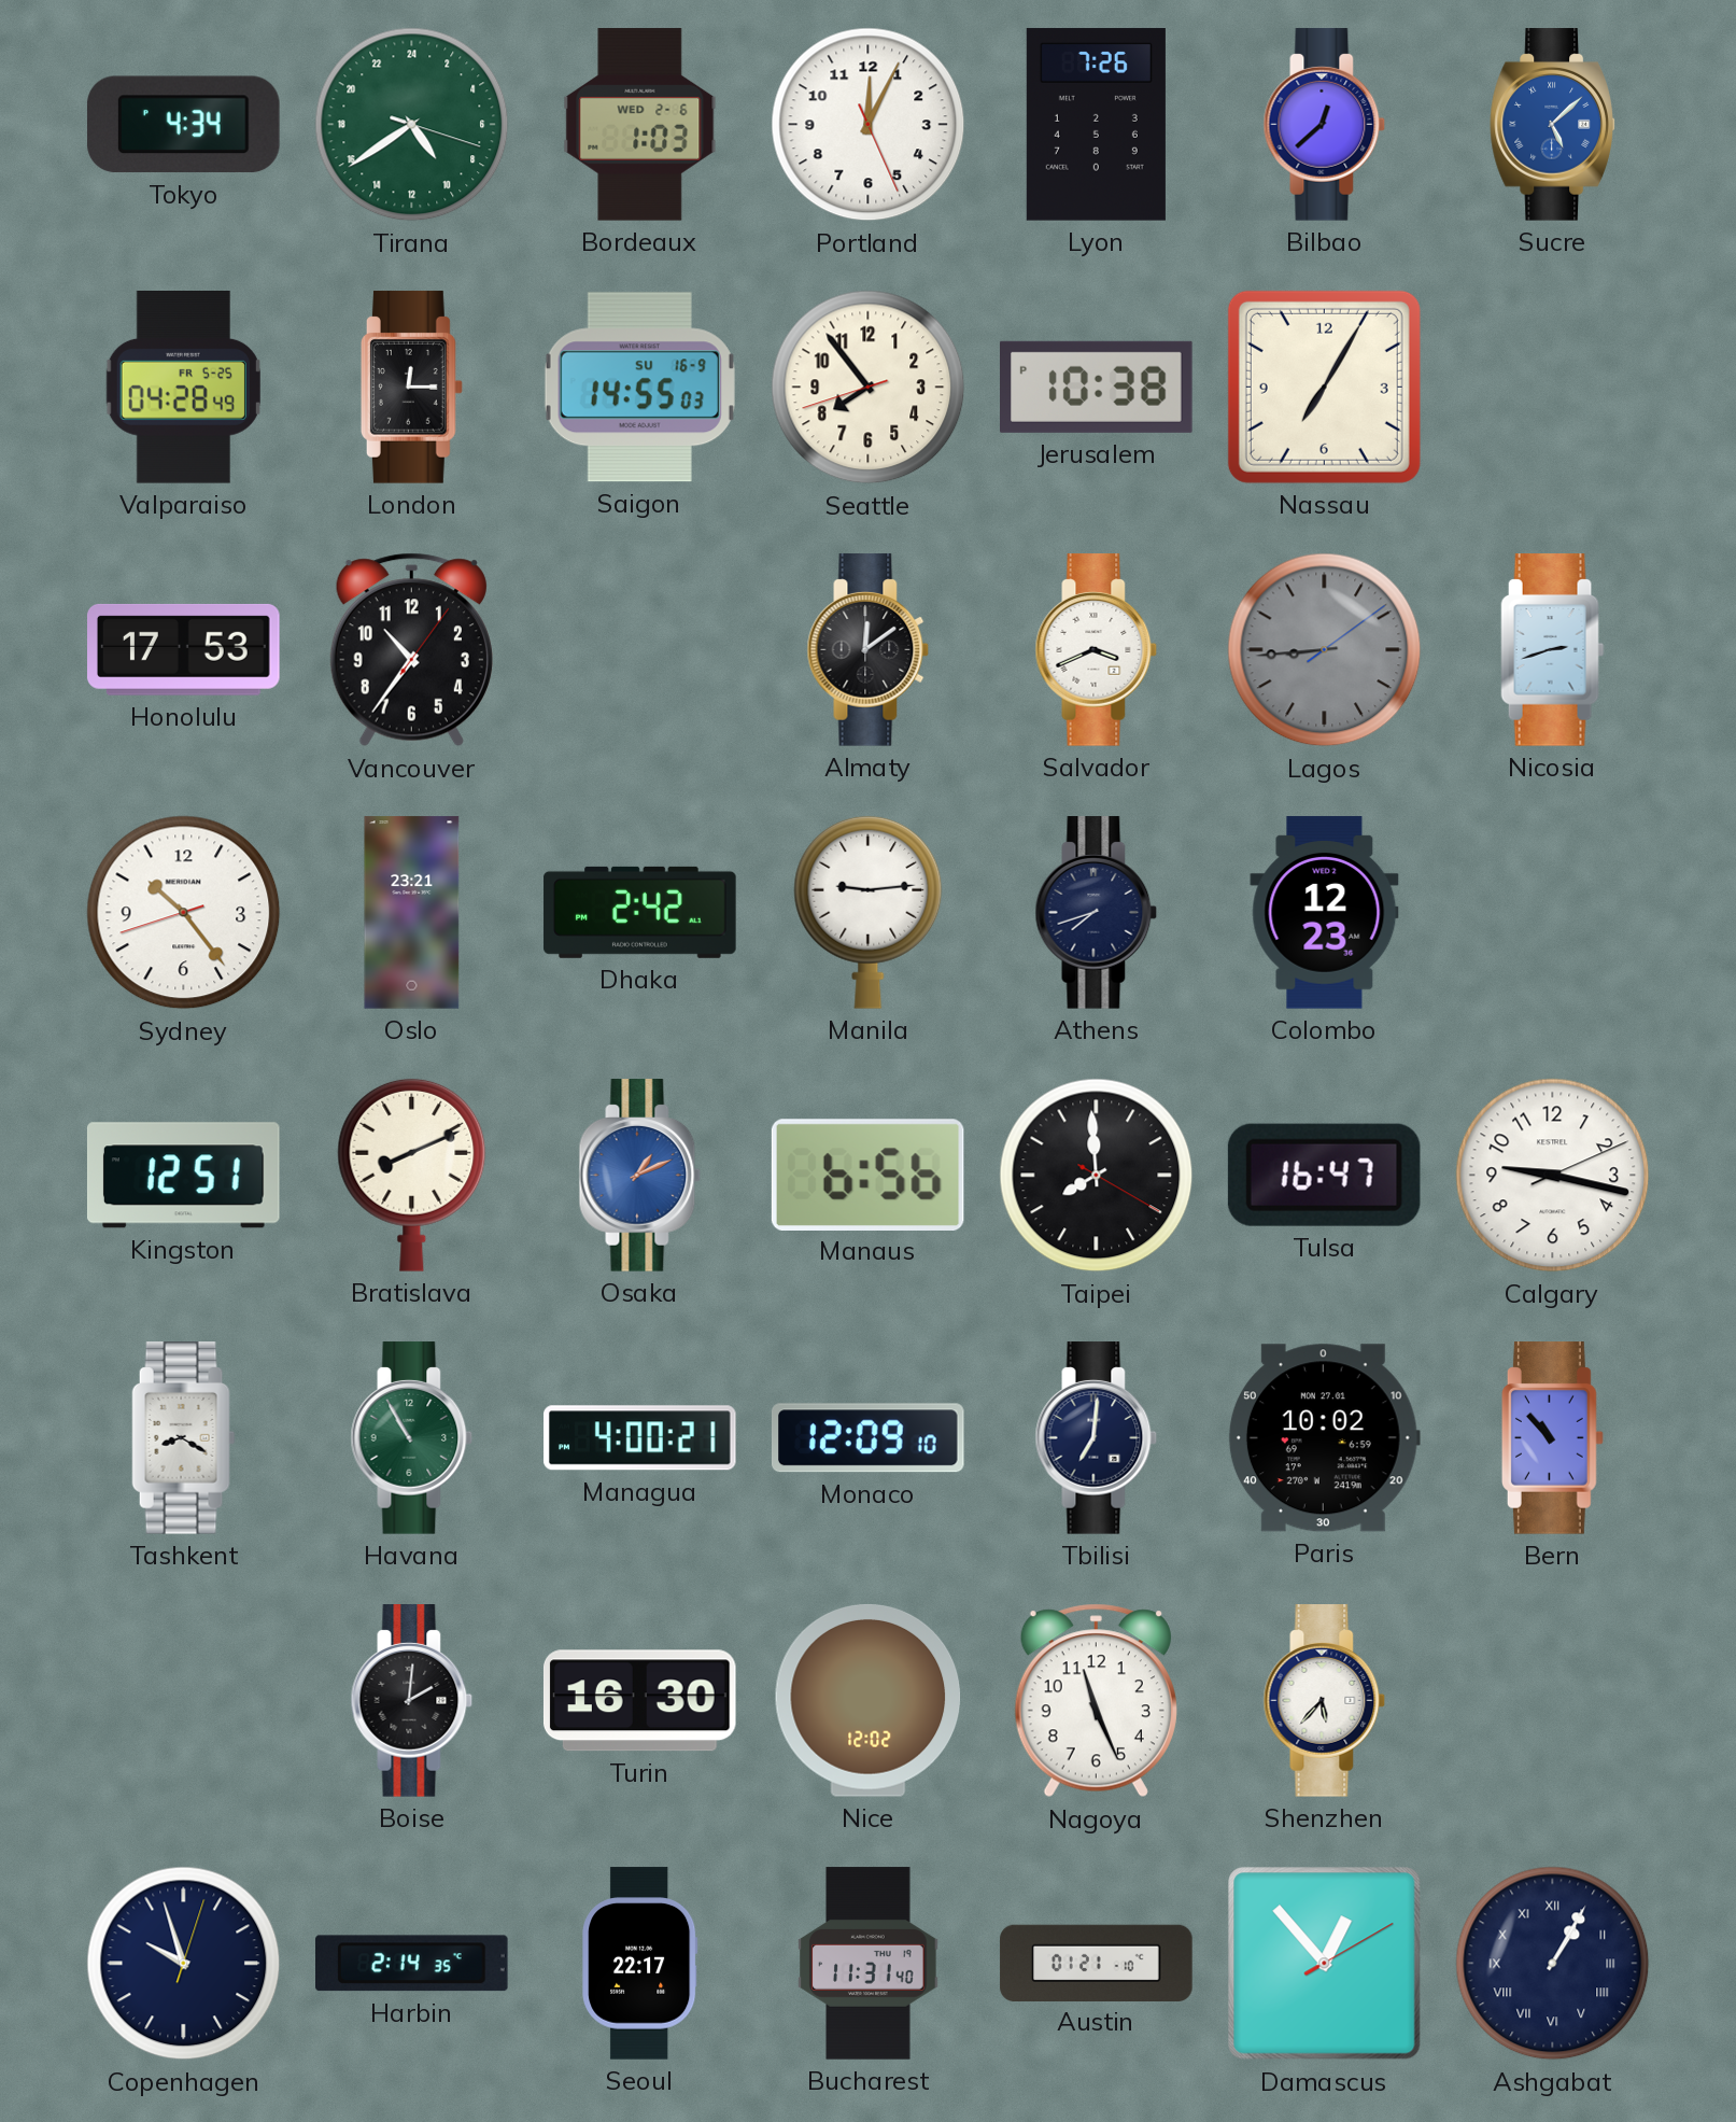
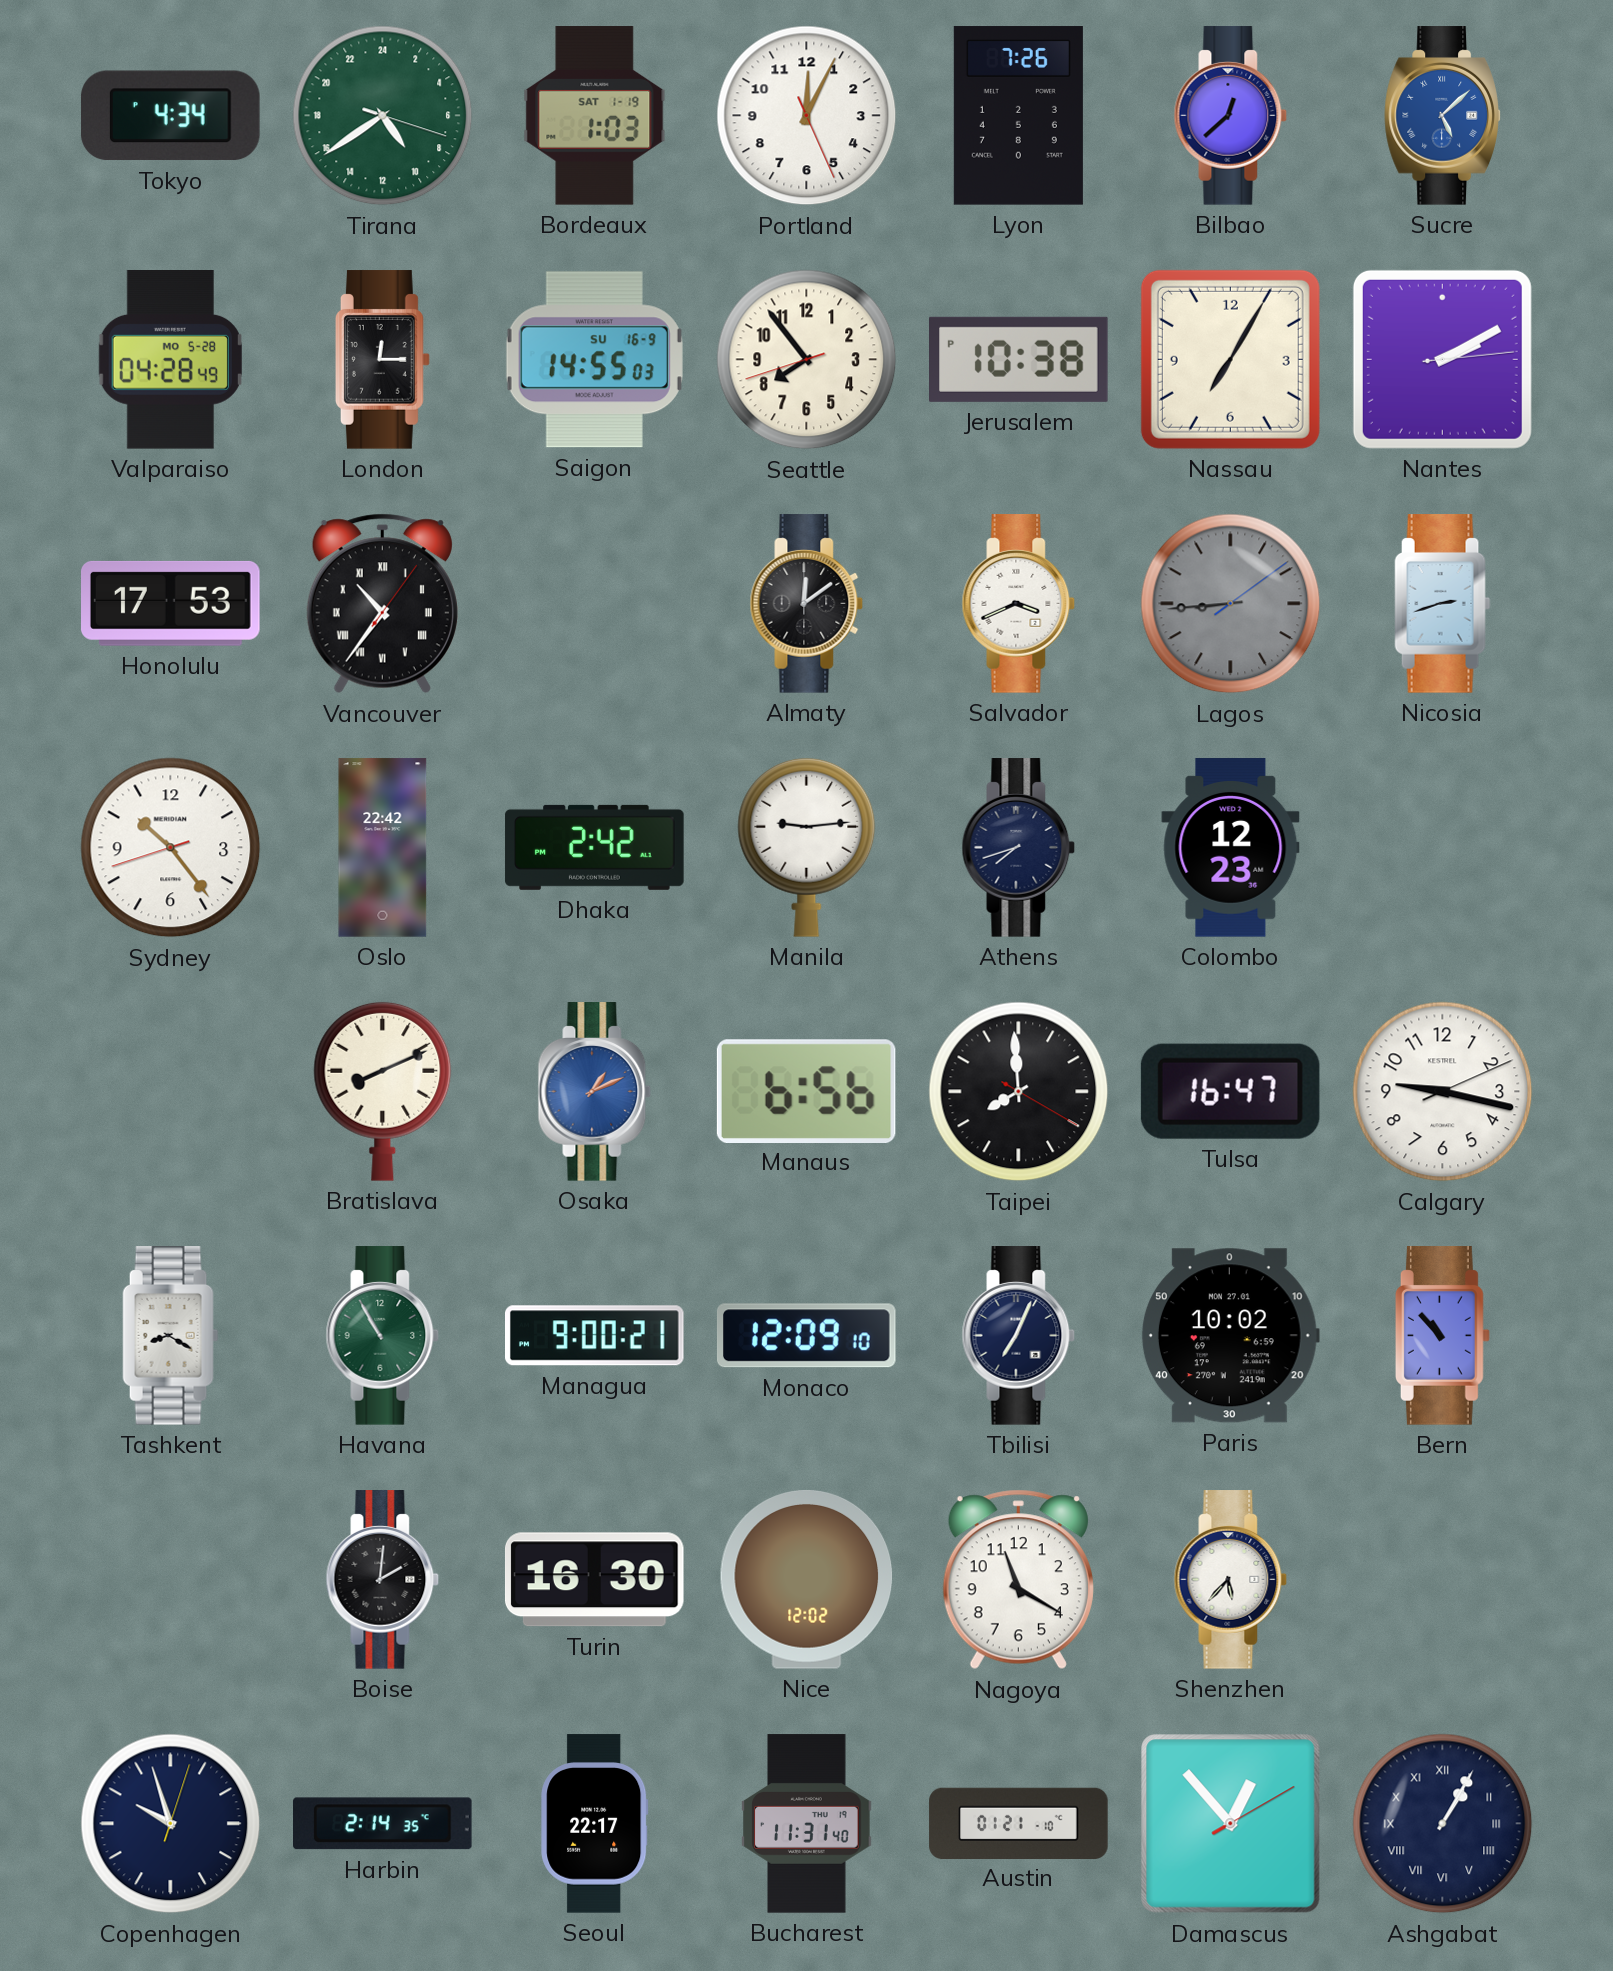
Bordeaux date: WED 2-6 -> SAT 1-19
Valparaiso date: FR 5-25 -> MO 5-28
Nantes: none -> 2:10
Vancouver numerals: Arabic -> Roman
Oslo: 23:21 -> 22:42
Kingston: 12:51 -> none
Managua: 4:00 -> 9:00
Tbilisi: 7:01 -> 7:04
Nagoya: 11:26 -> 11:20
